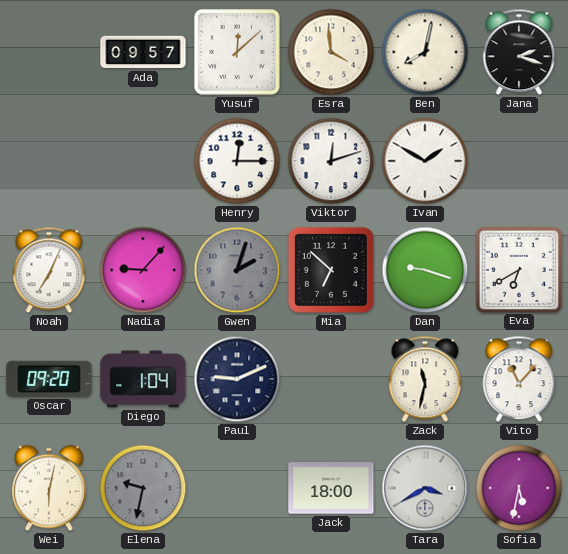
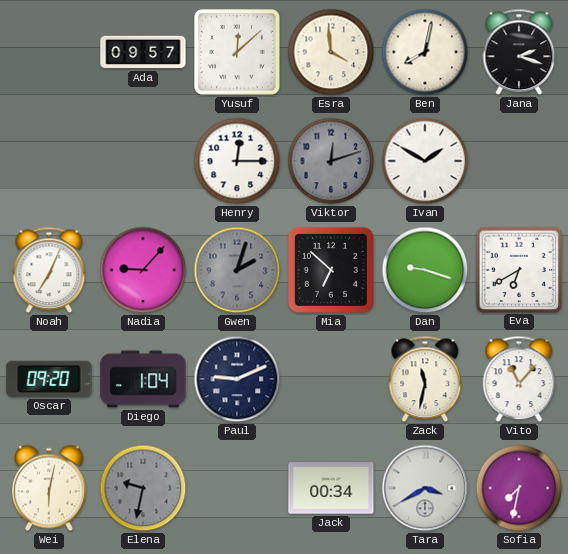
Viktor dial: white -> grey
Jack: 18:00 -> 00:34
Sofia: 5:32 -> 7:32
